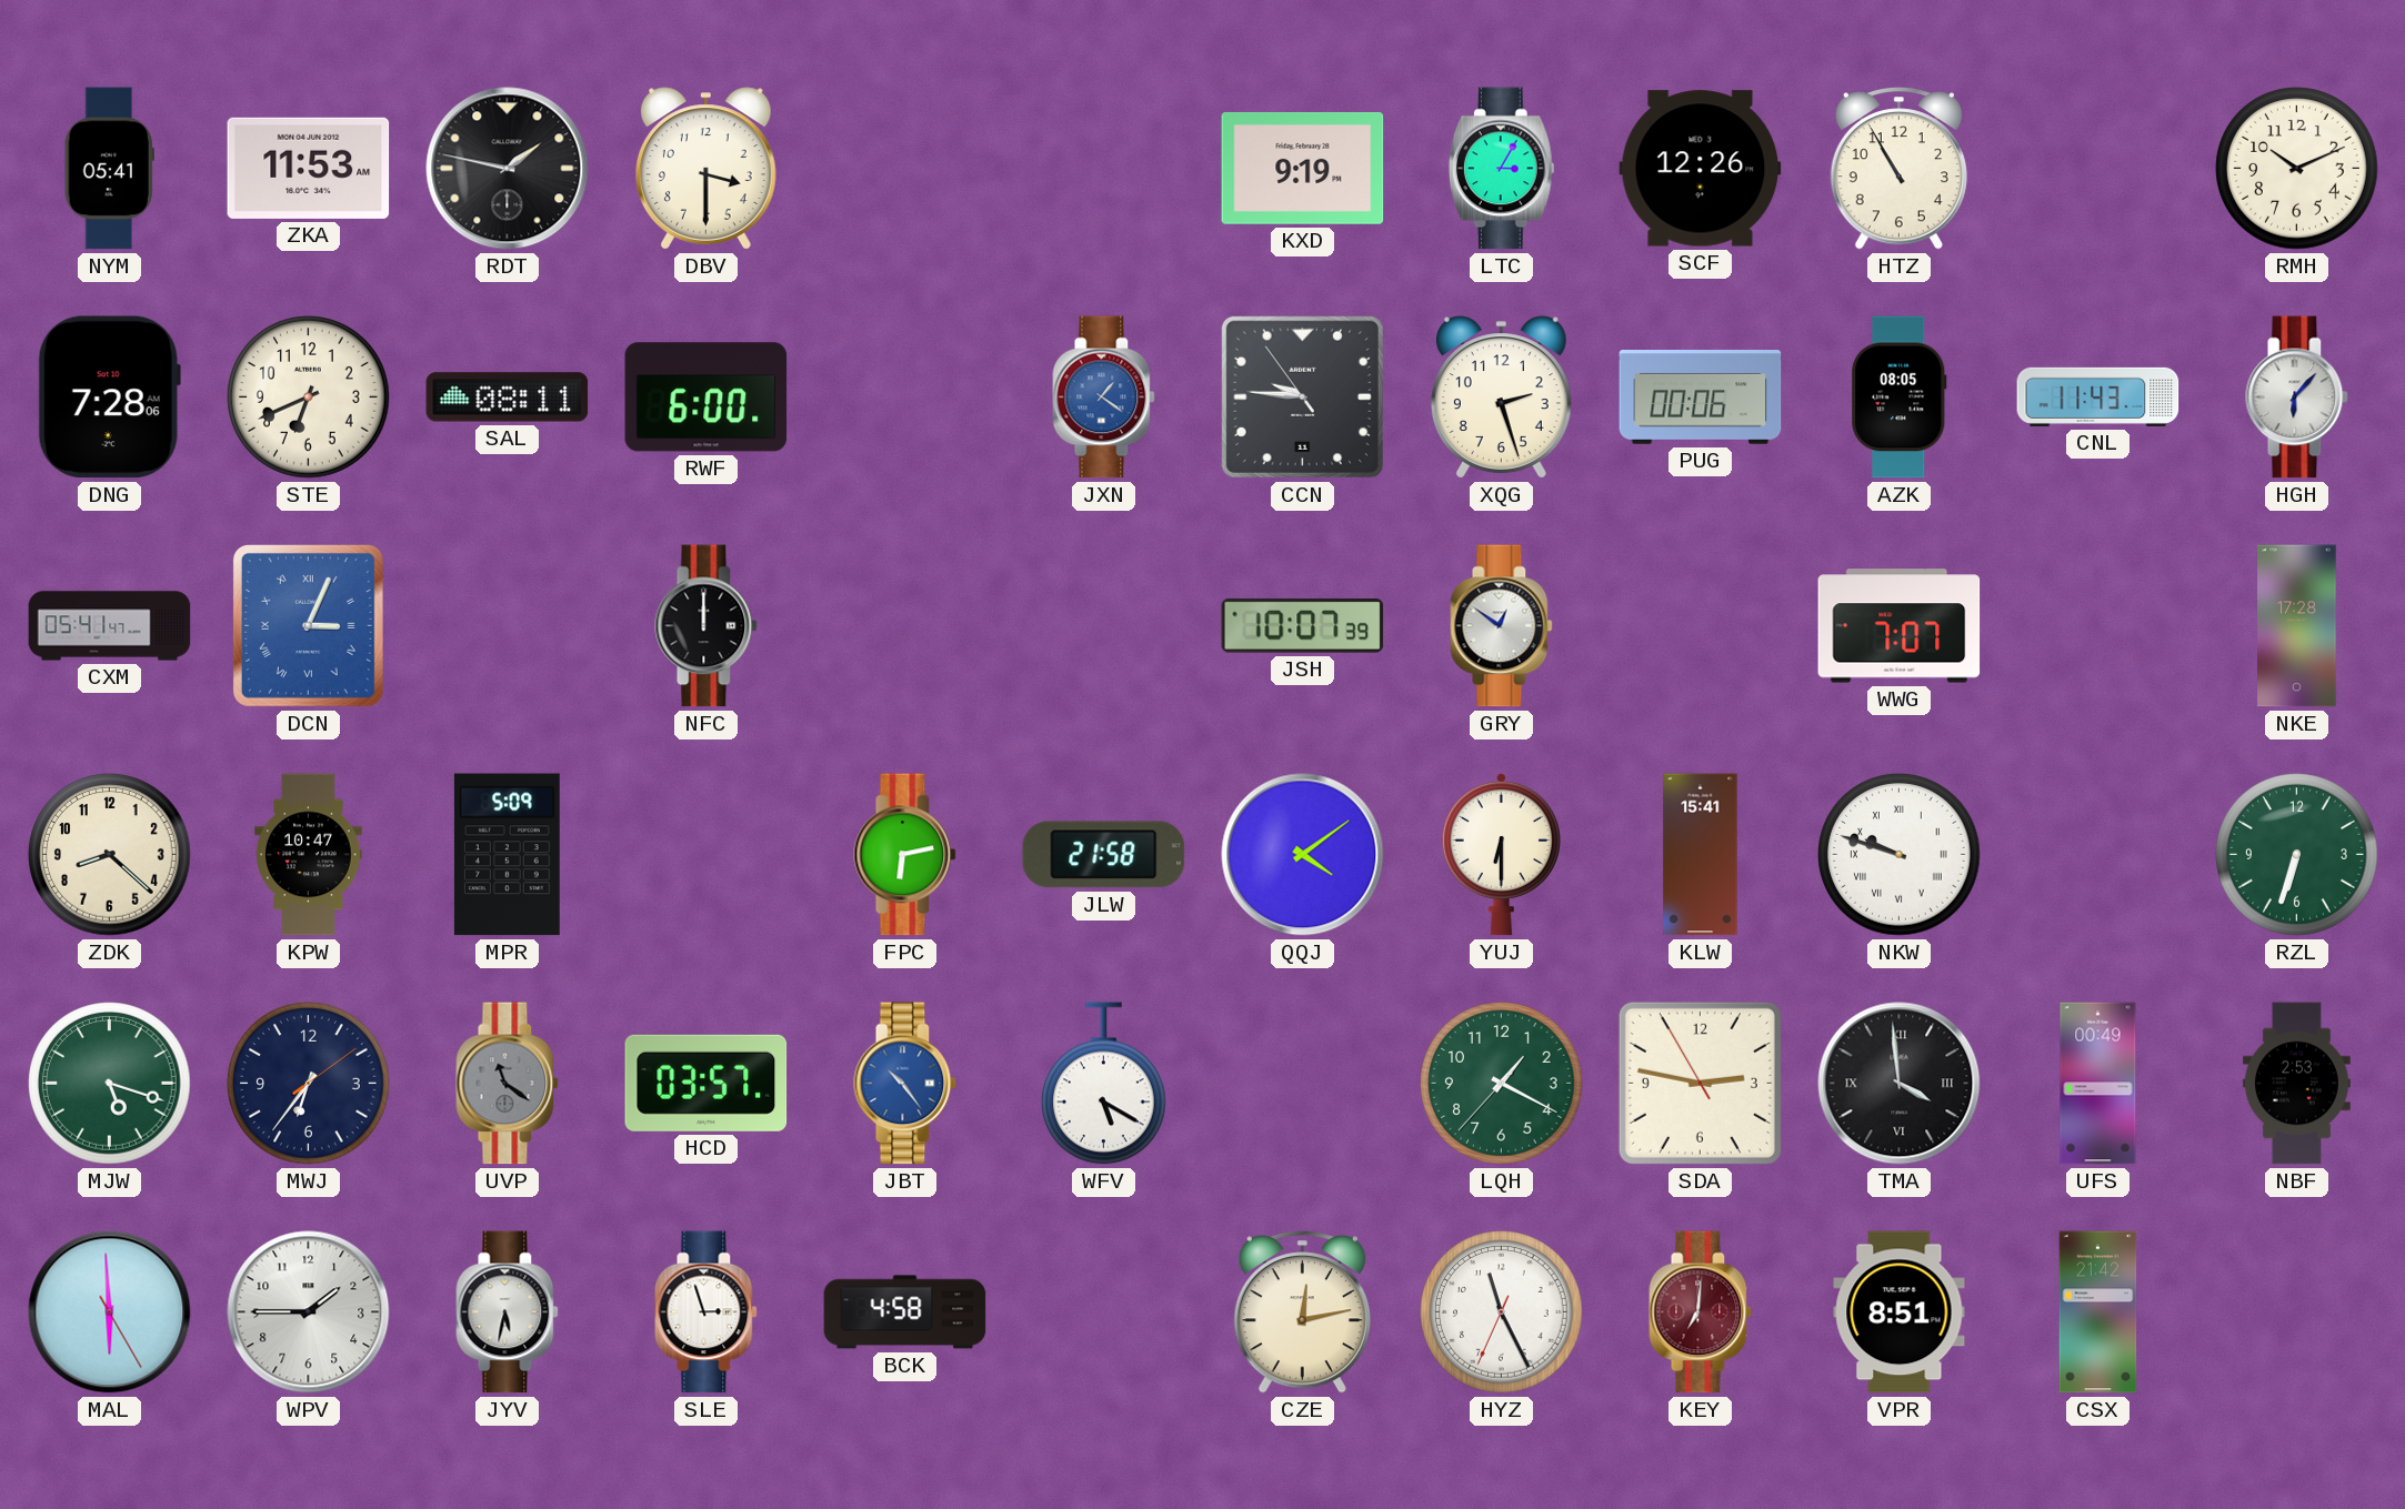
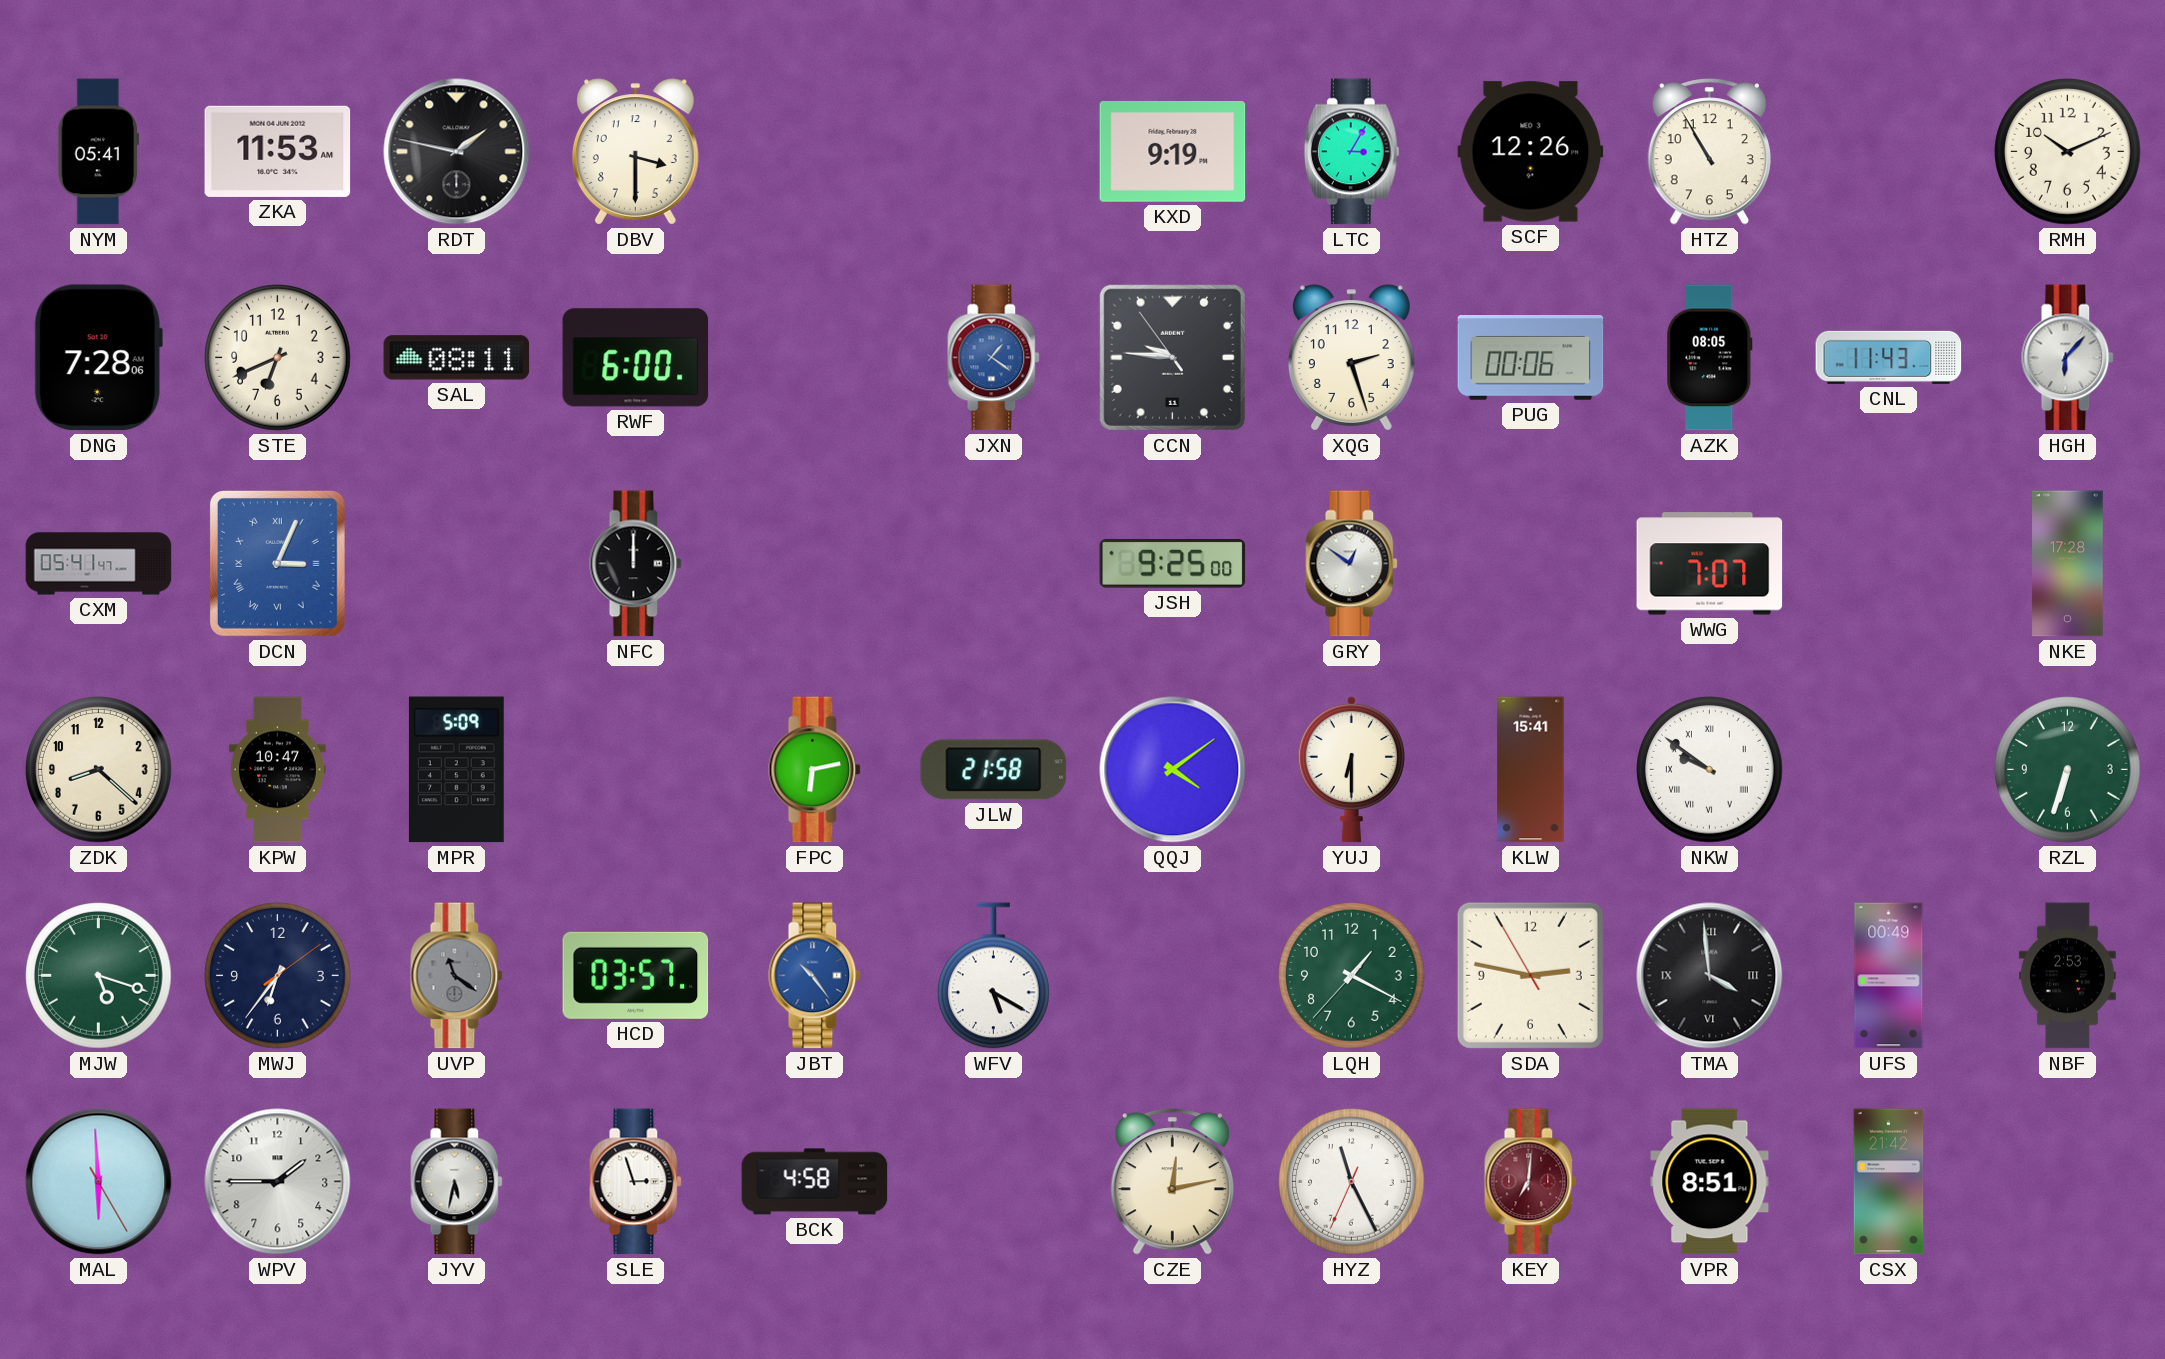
JSH: 10:07 -> 9:25
NKW: 9:48 -> 9:51
